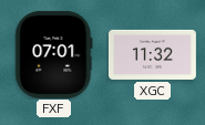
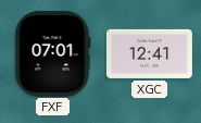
XGC: 11:32 -> 12:41
